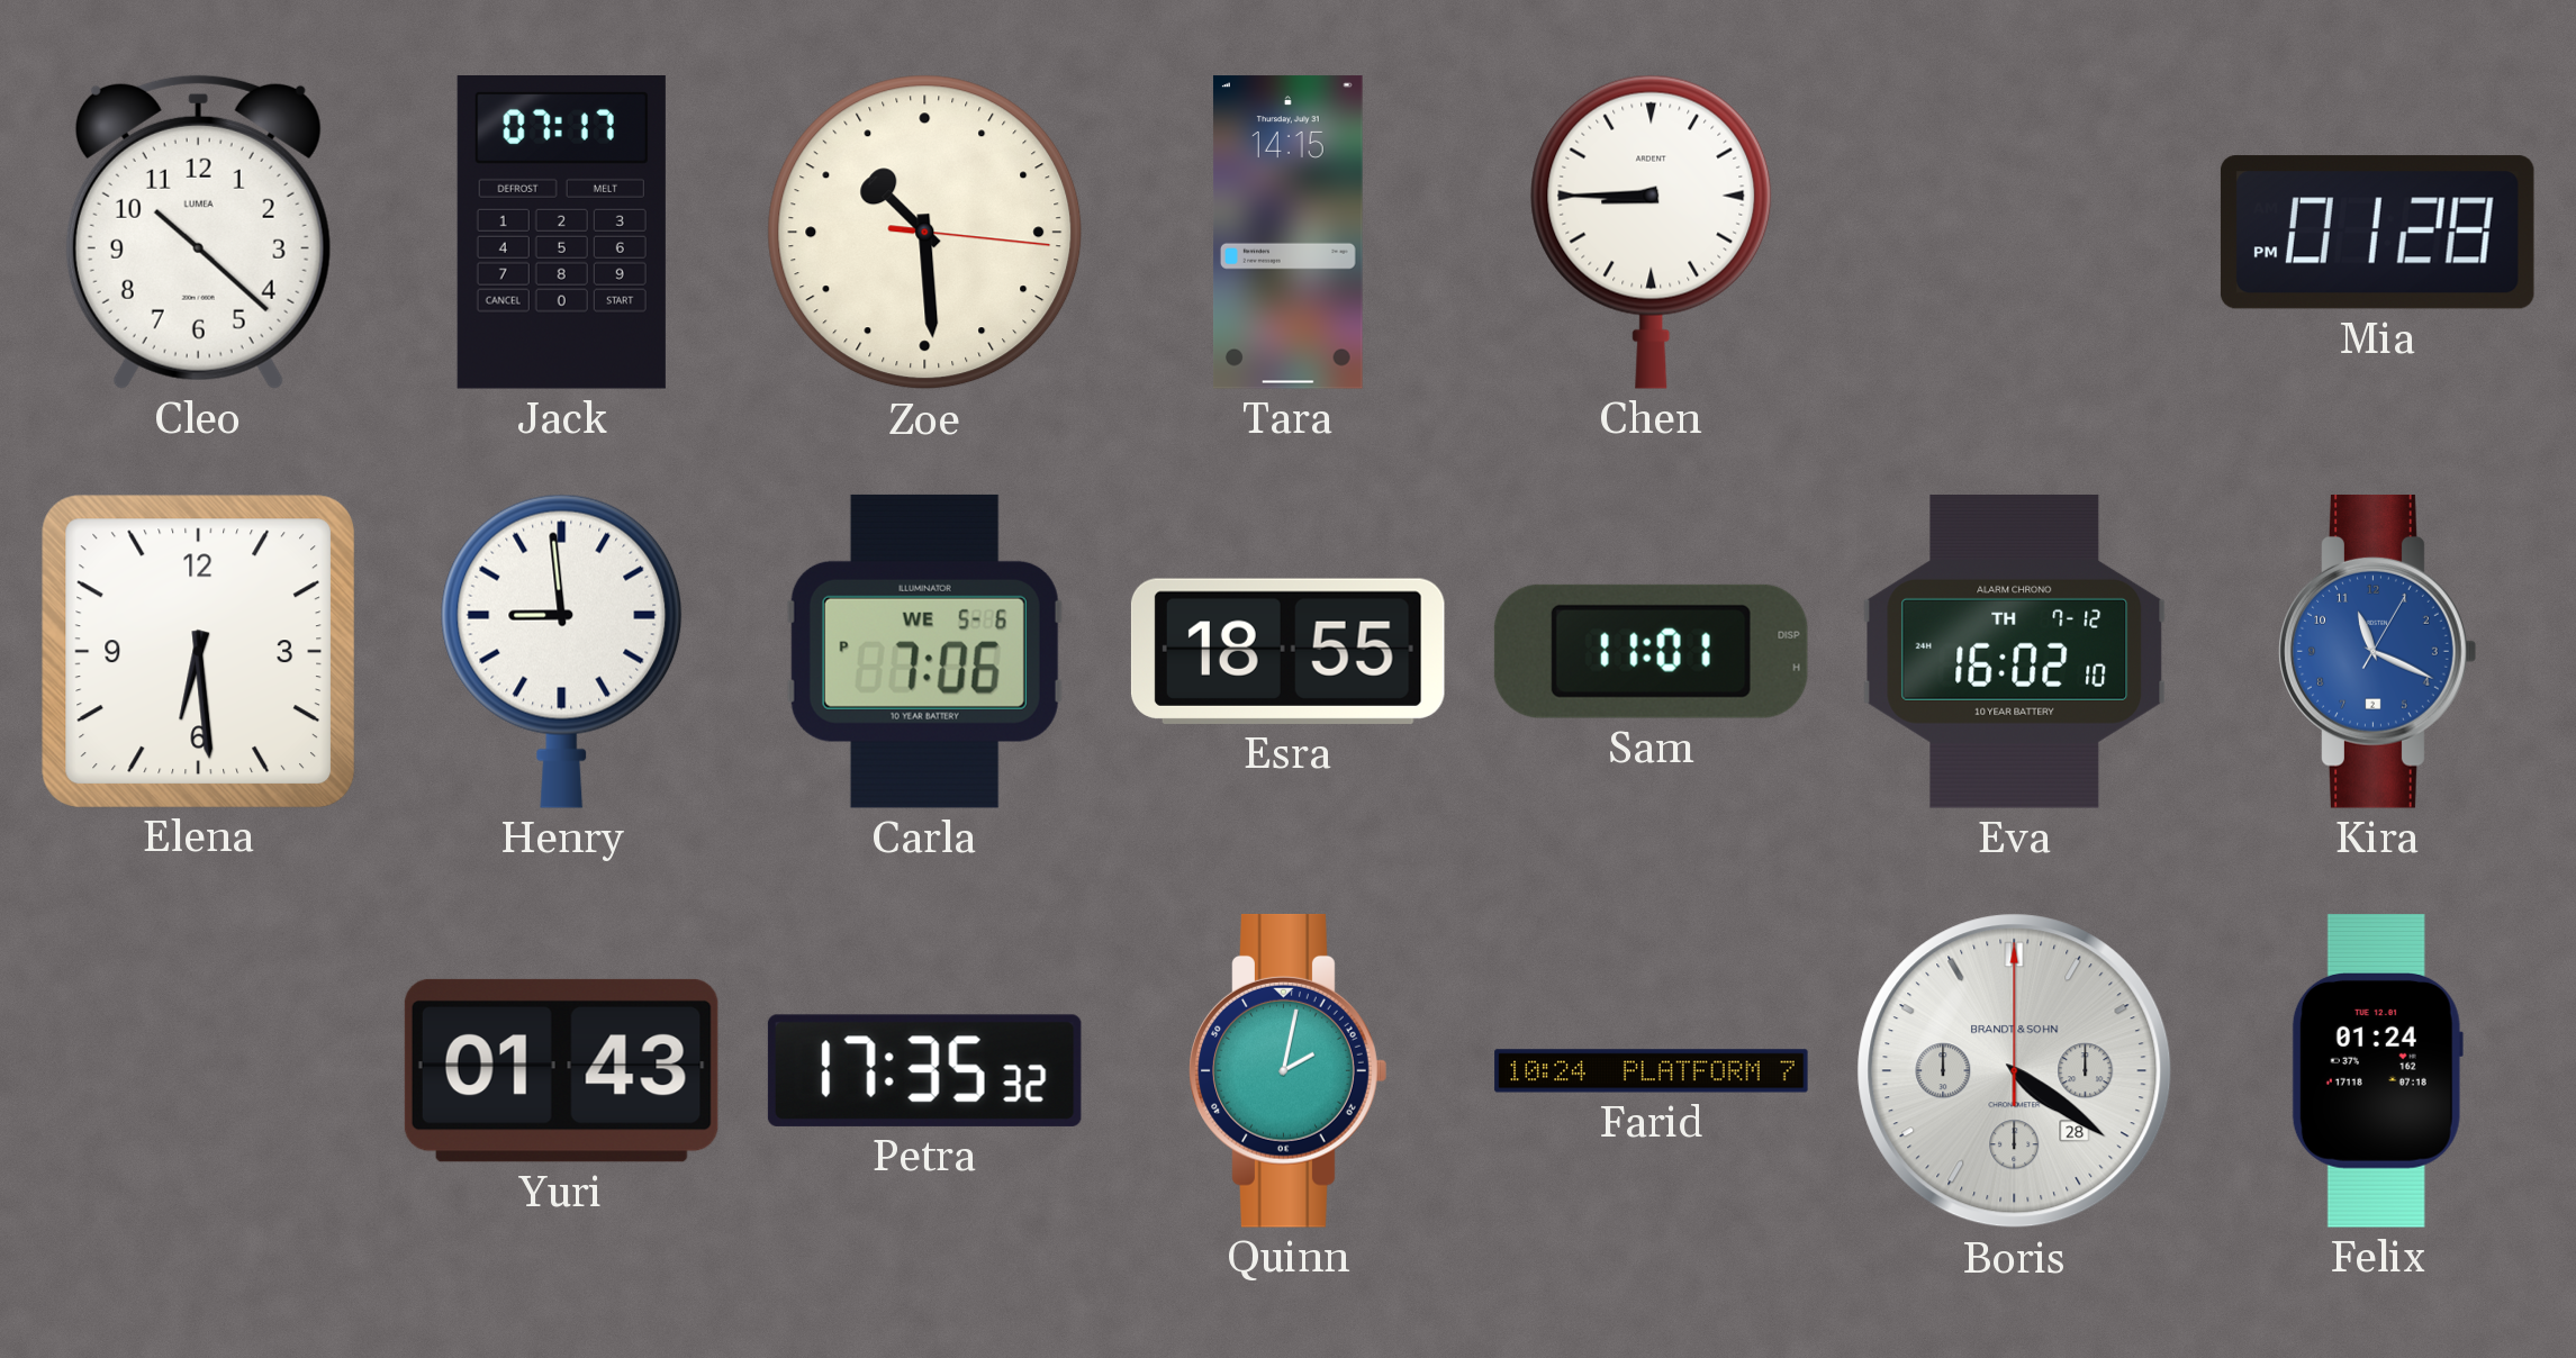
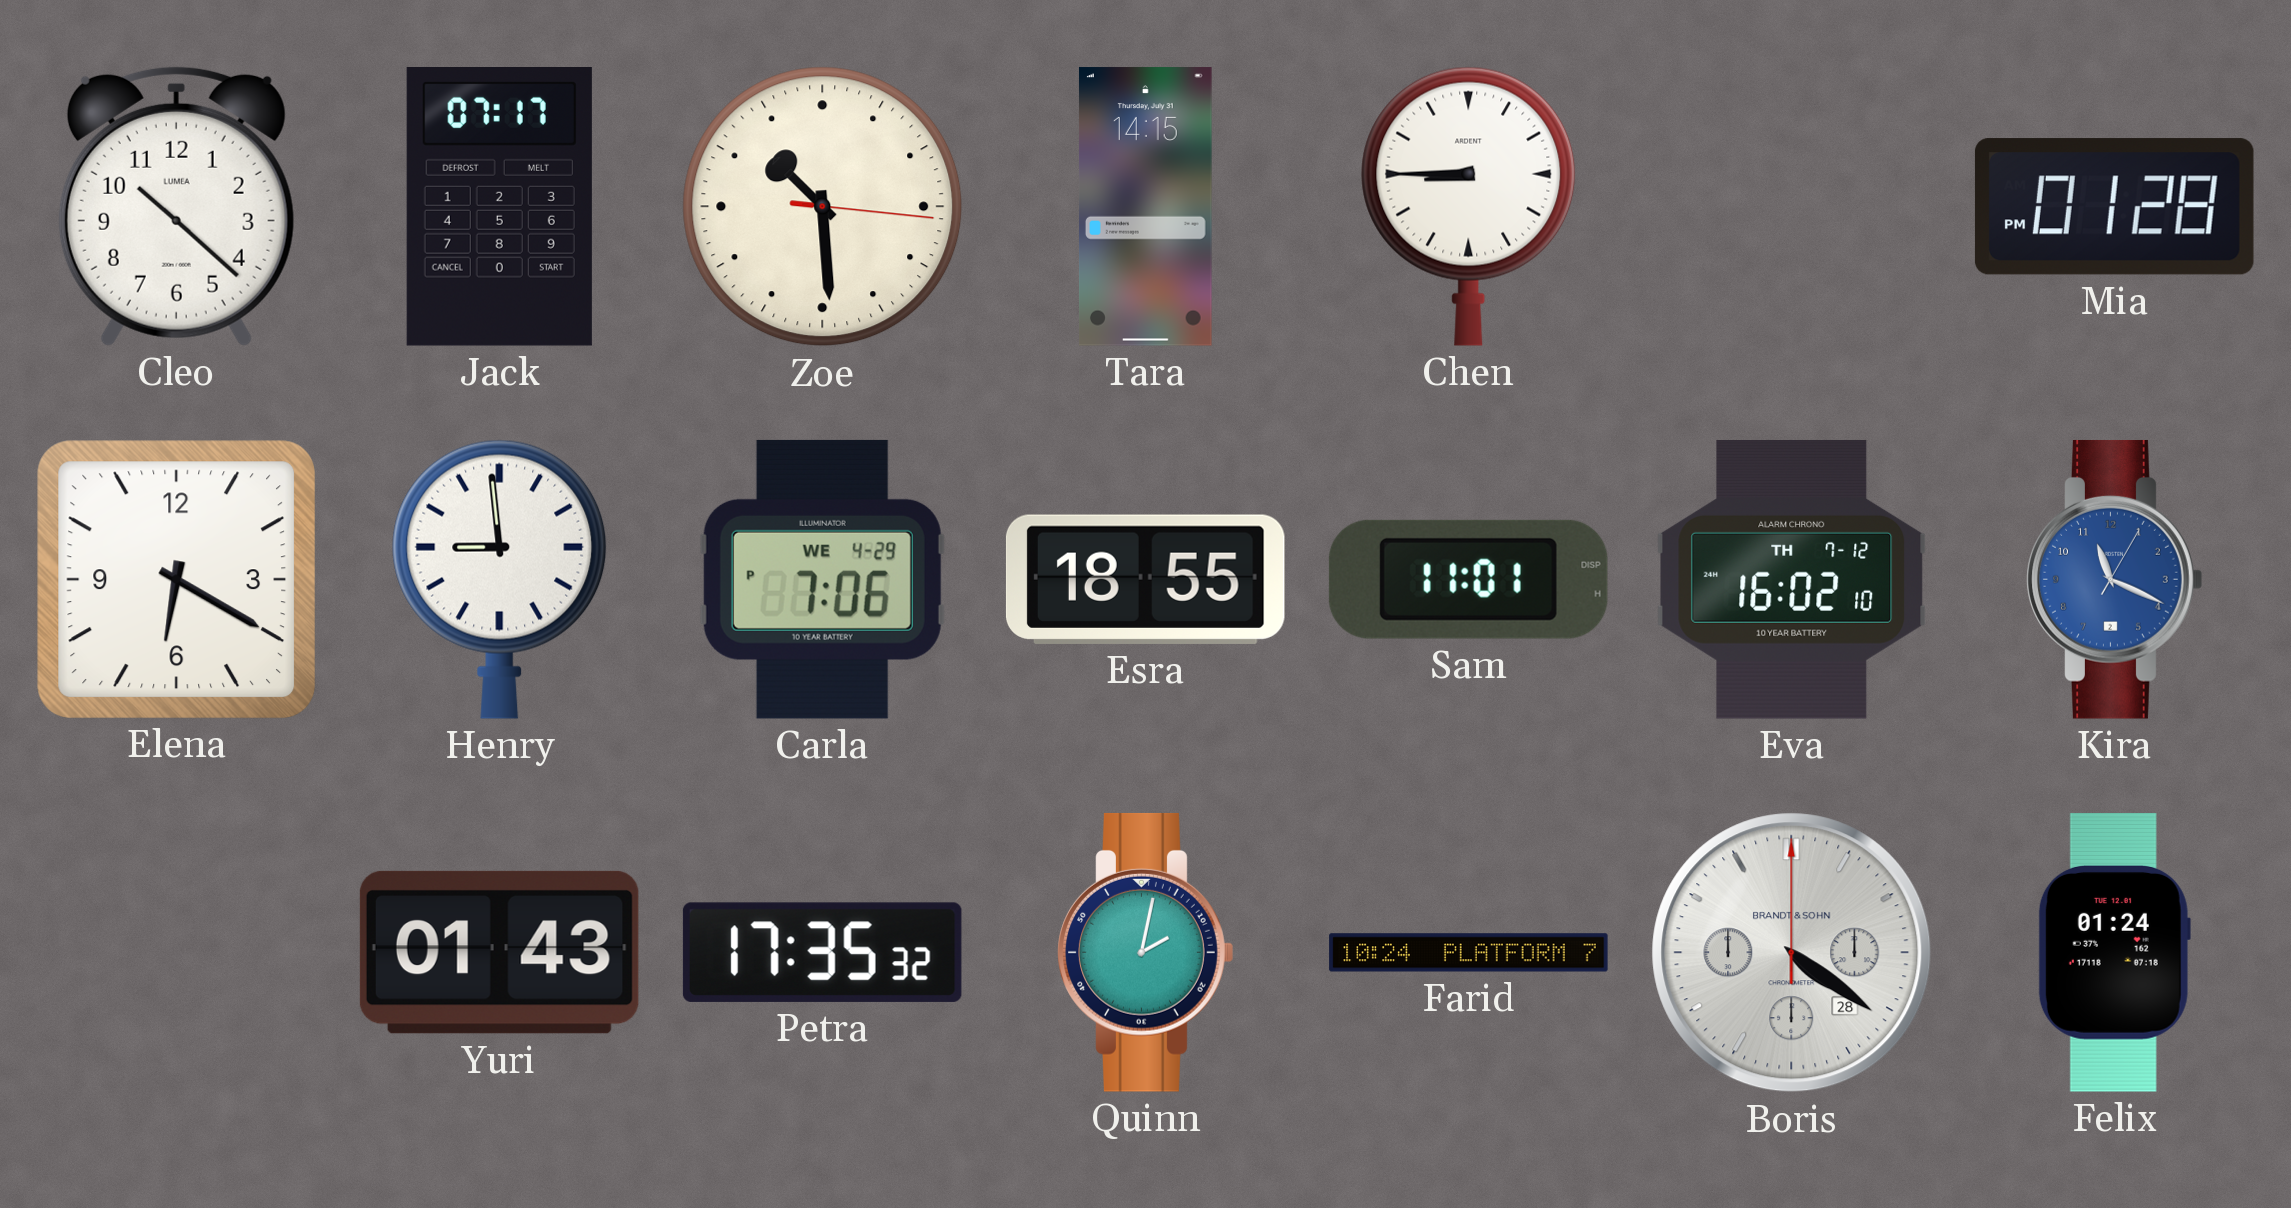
Elena: 6:29 -> 6:20
Carla date: WE 5-6 -> WE 4-29
